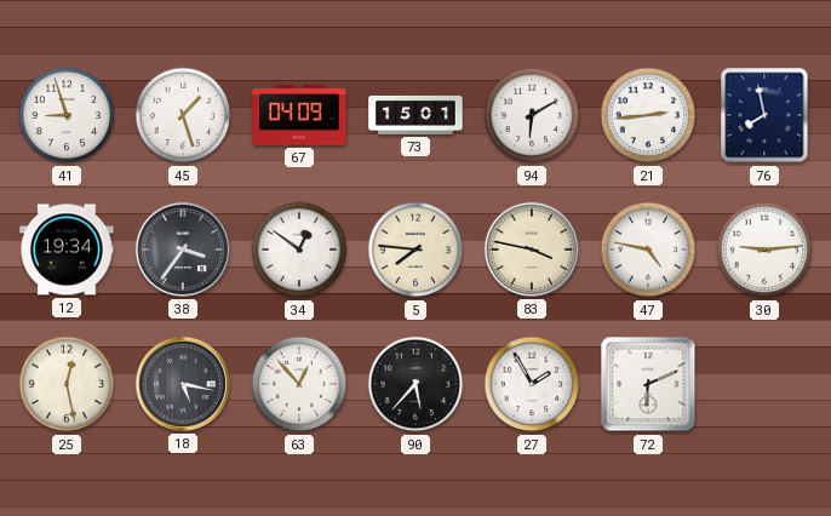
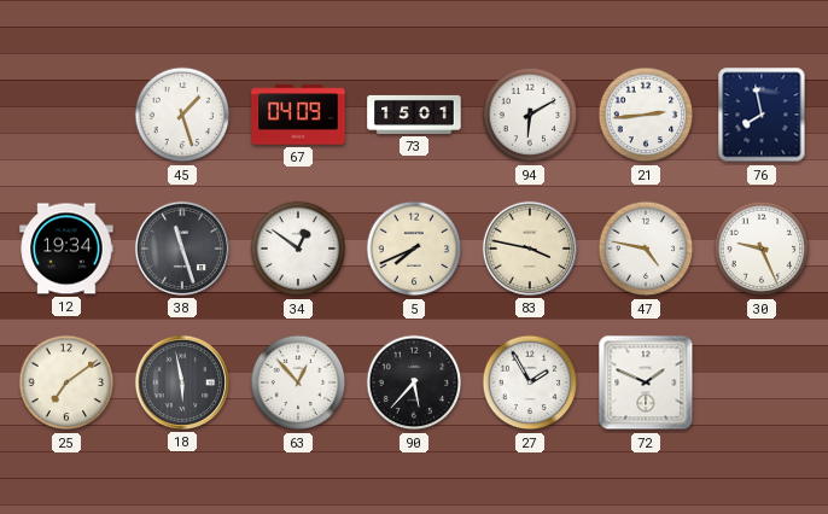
41: 8:57 -> none
38: 3:36 -> 11:27
5: 7:46 -> 7:41
30: 9:14 -> 9:26
25: 12:28 -> 7:09
18: 5:17 -> 5:58
72: 6:11 -> 1:49
